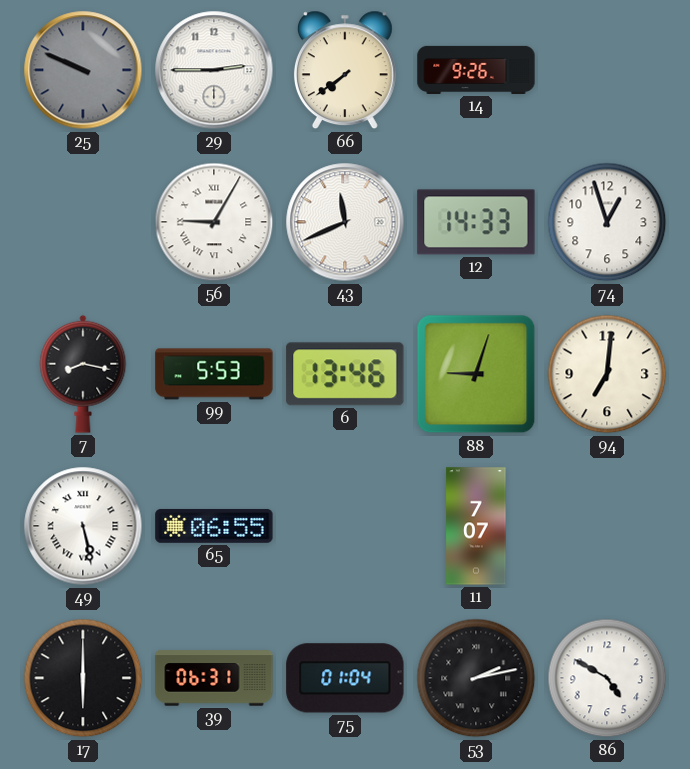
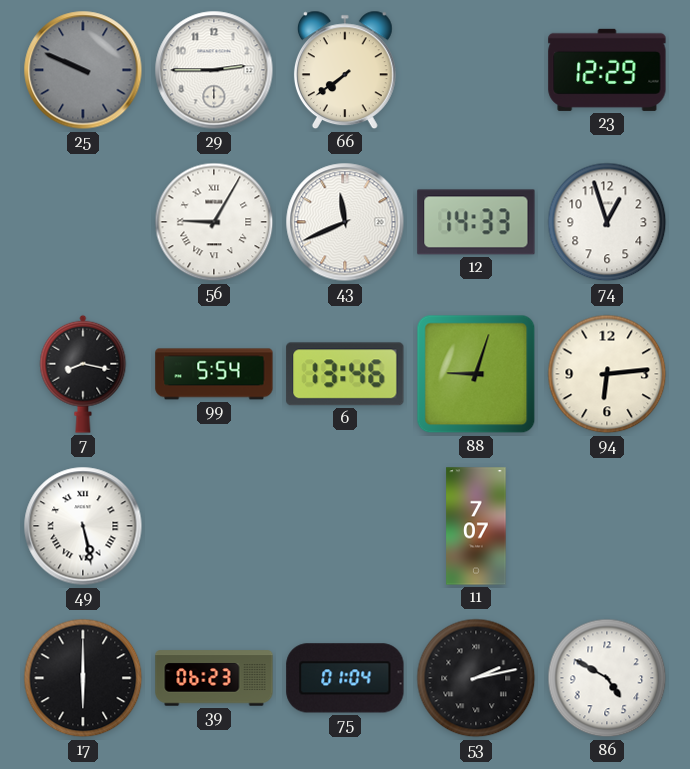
14: 9:26 -> none
23: none -> 12:29
99: 5:53 -> 5:54
94: 7:01 -> 6:14
65: 06:55 -> none
39: 06:31 -> 06:23
